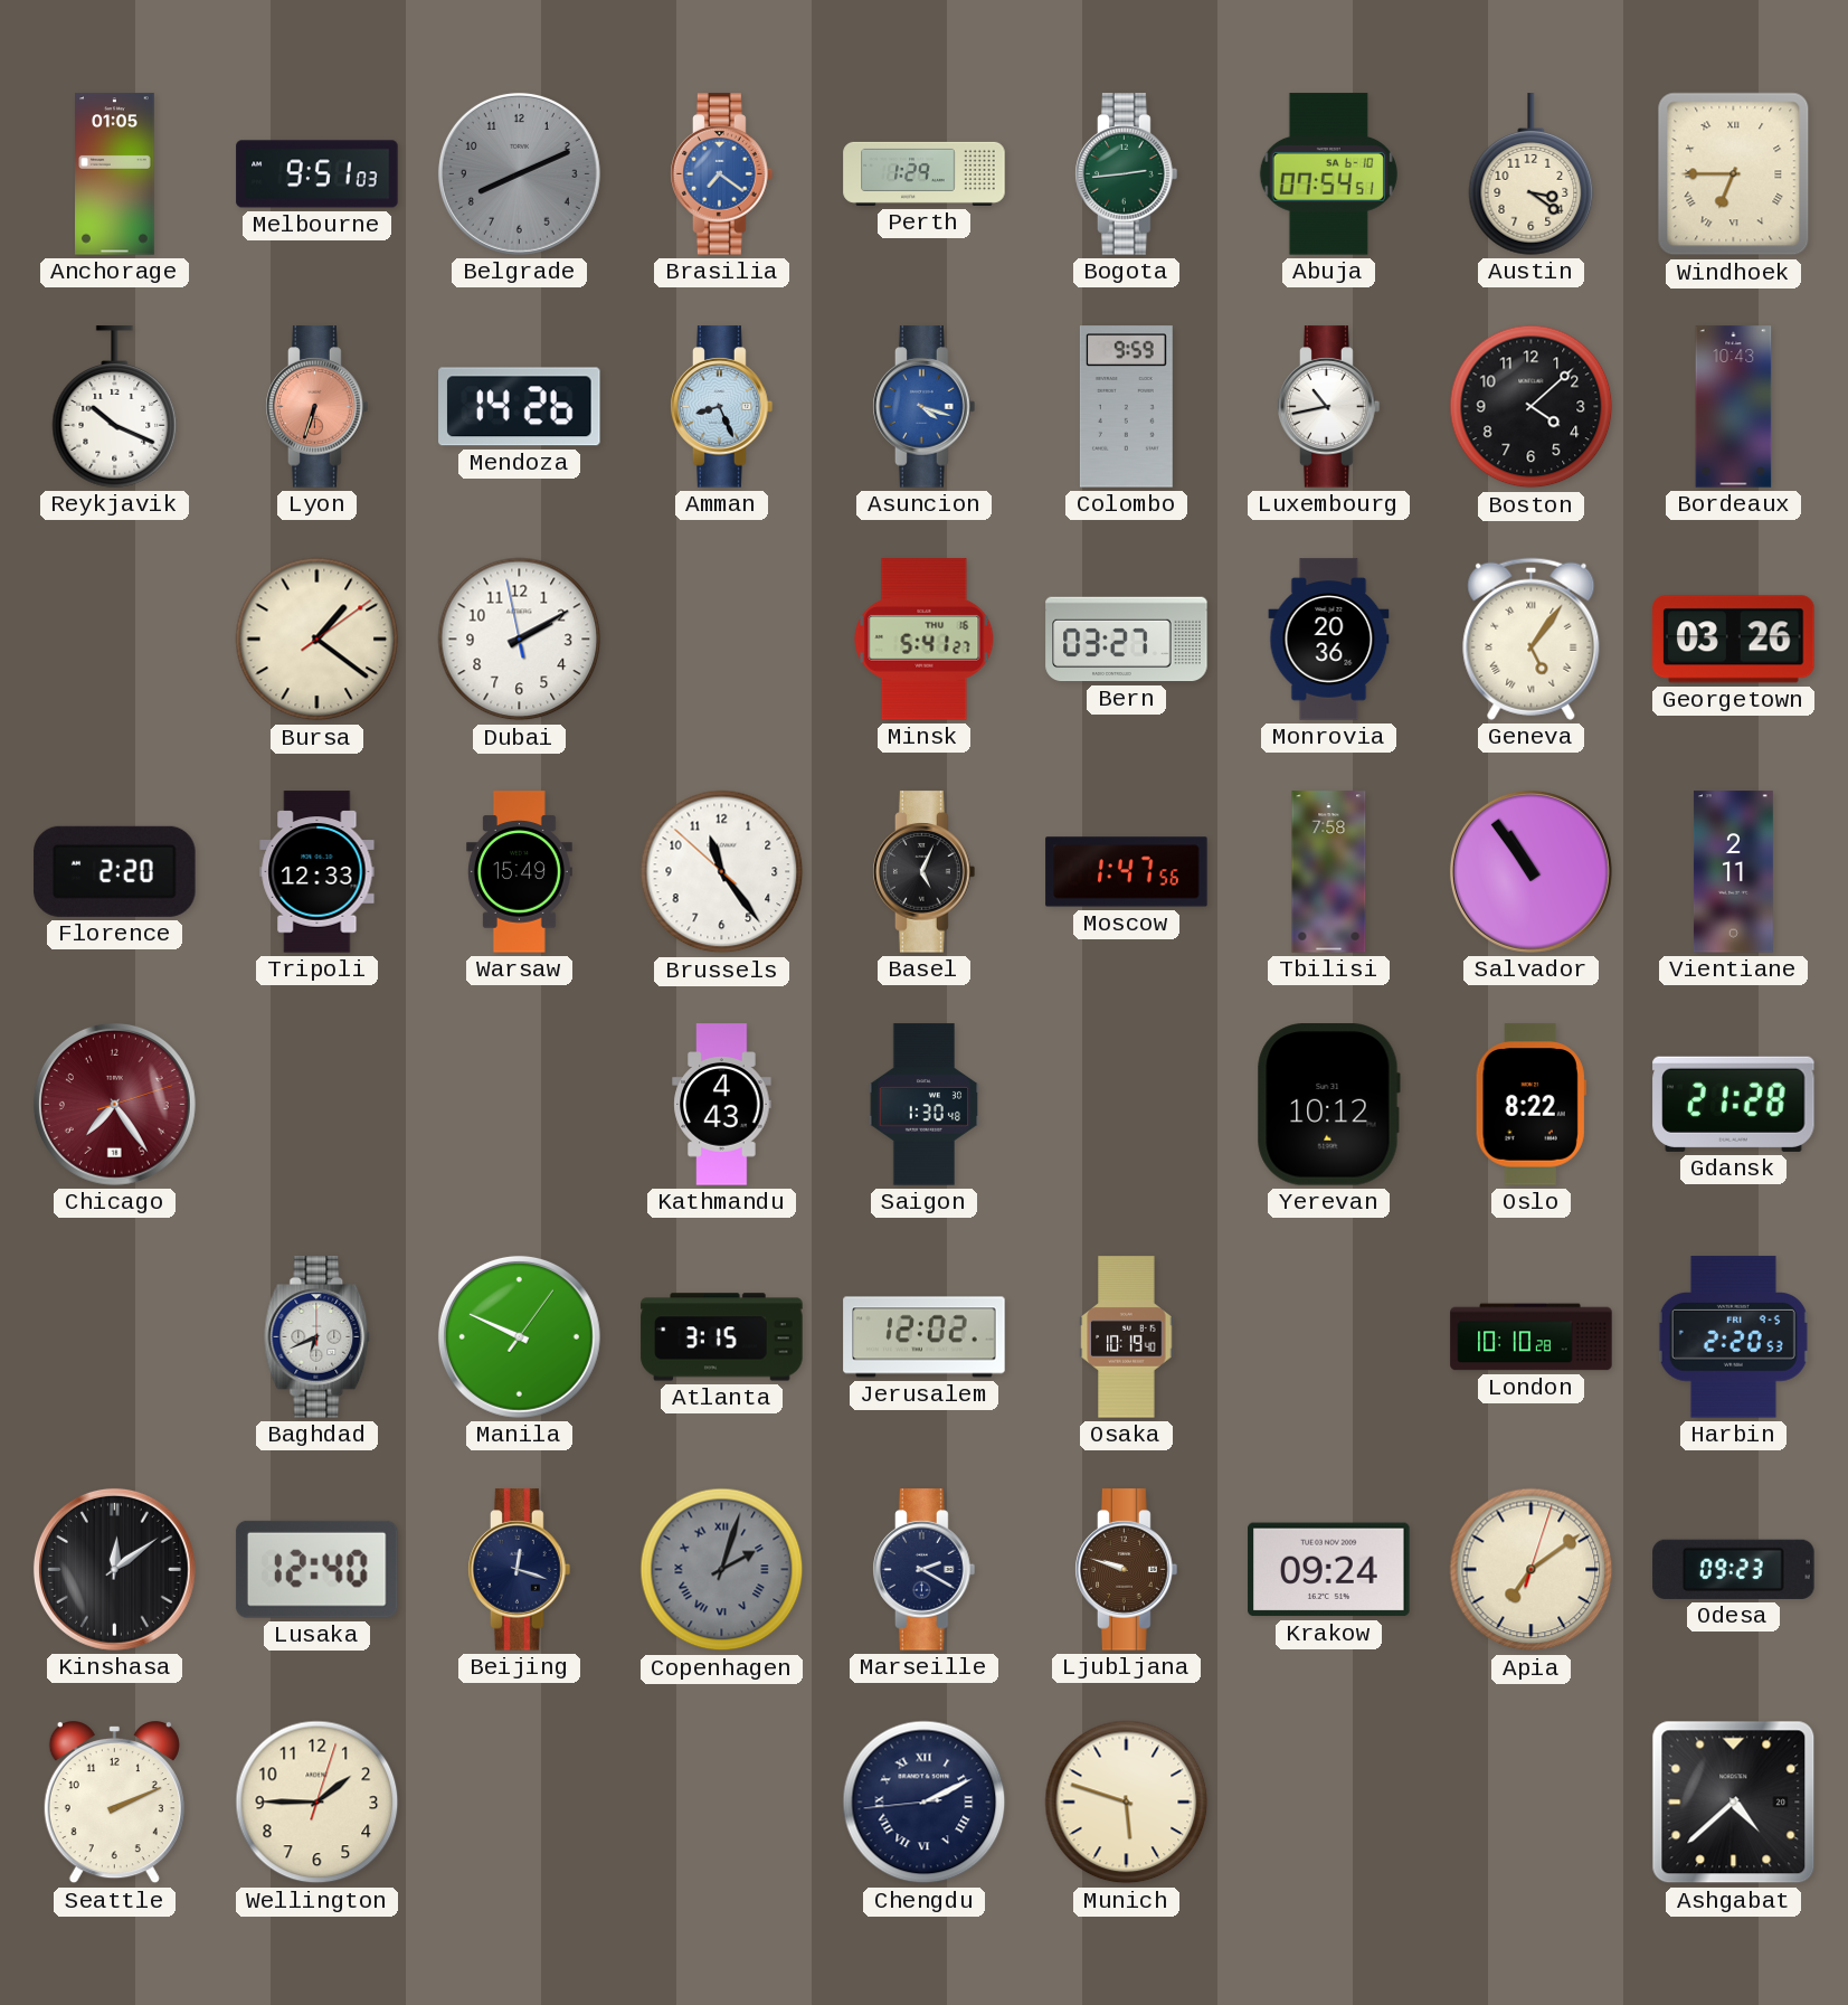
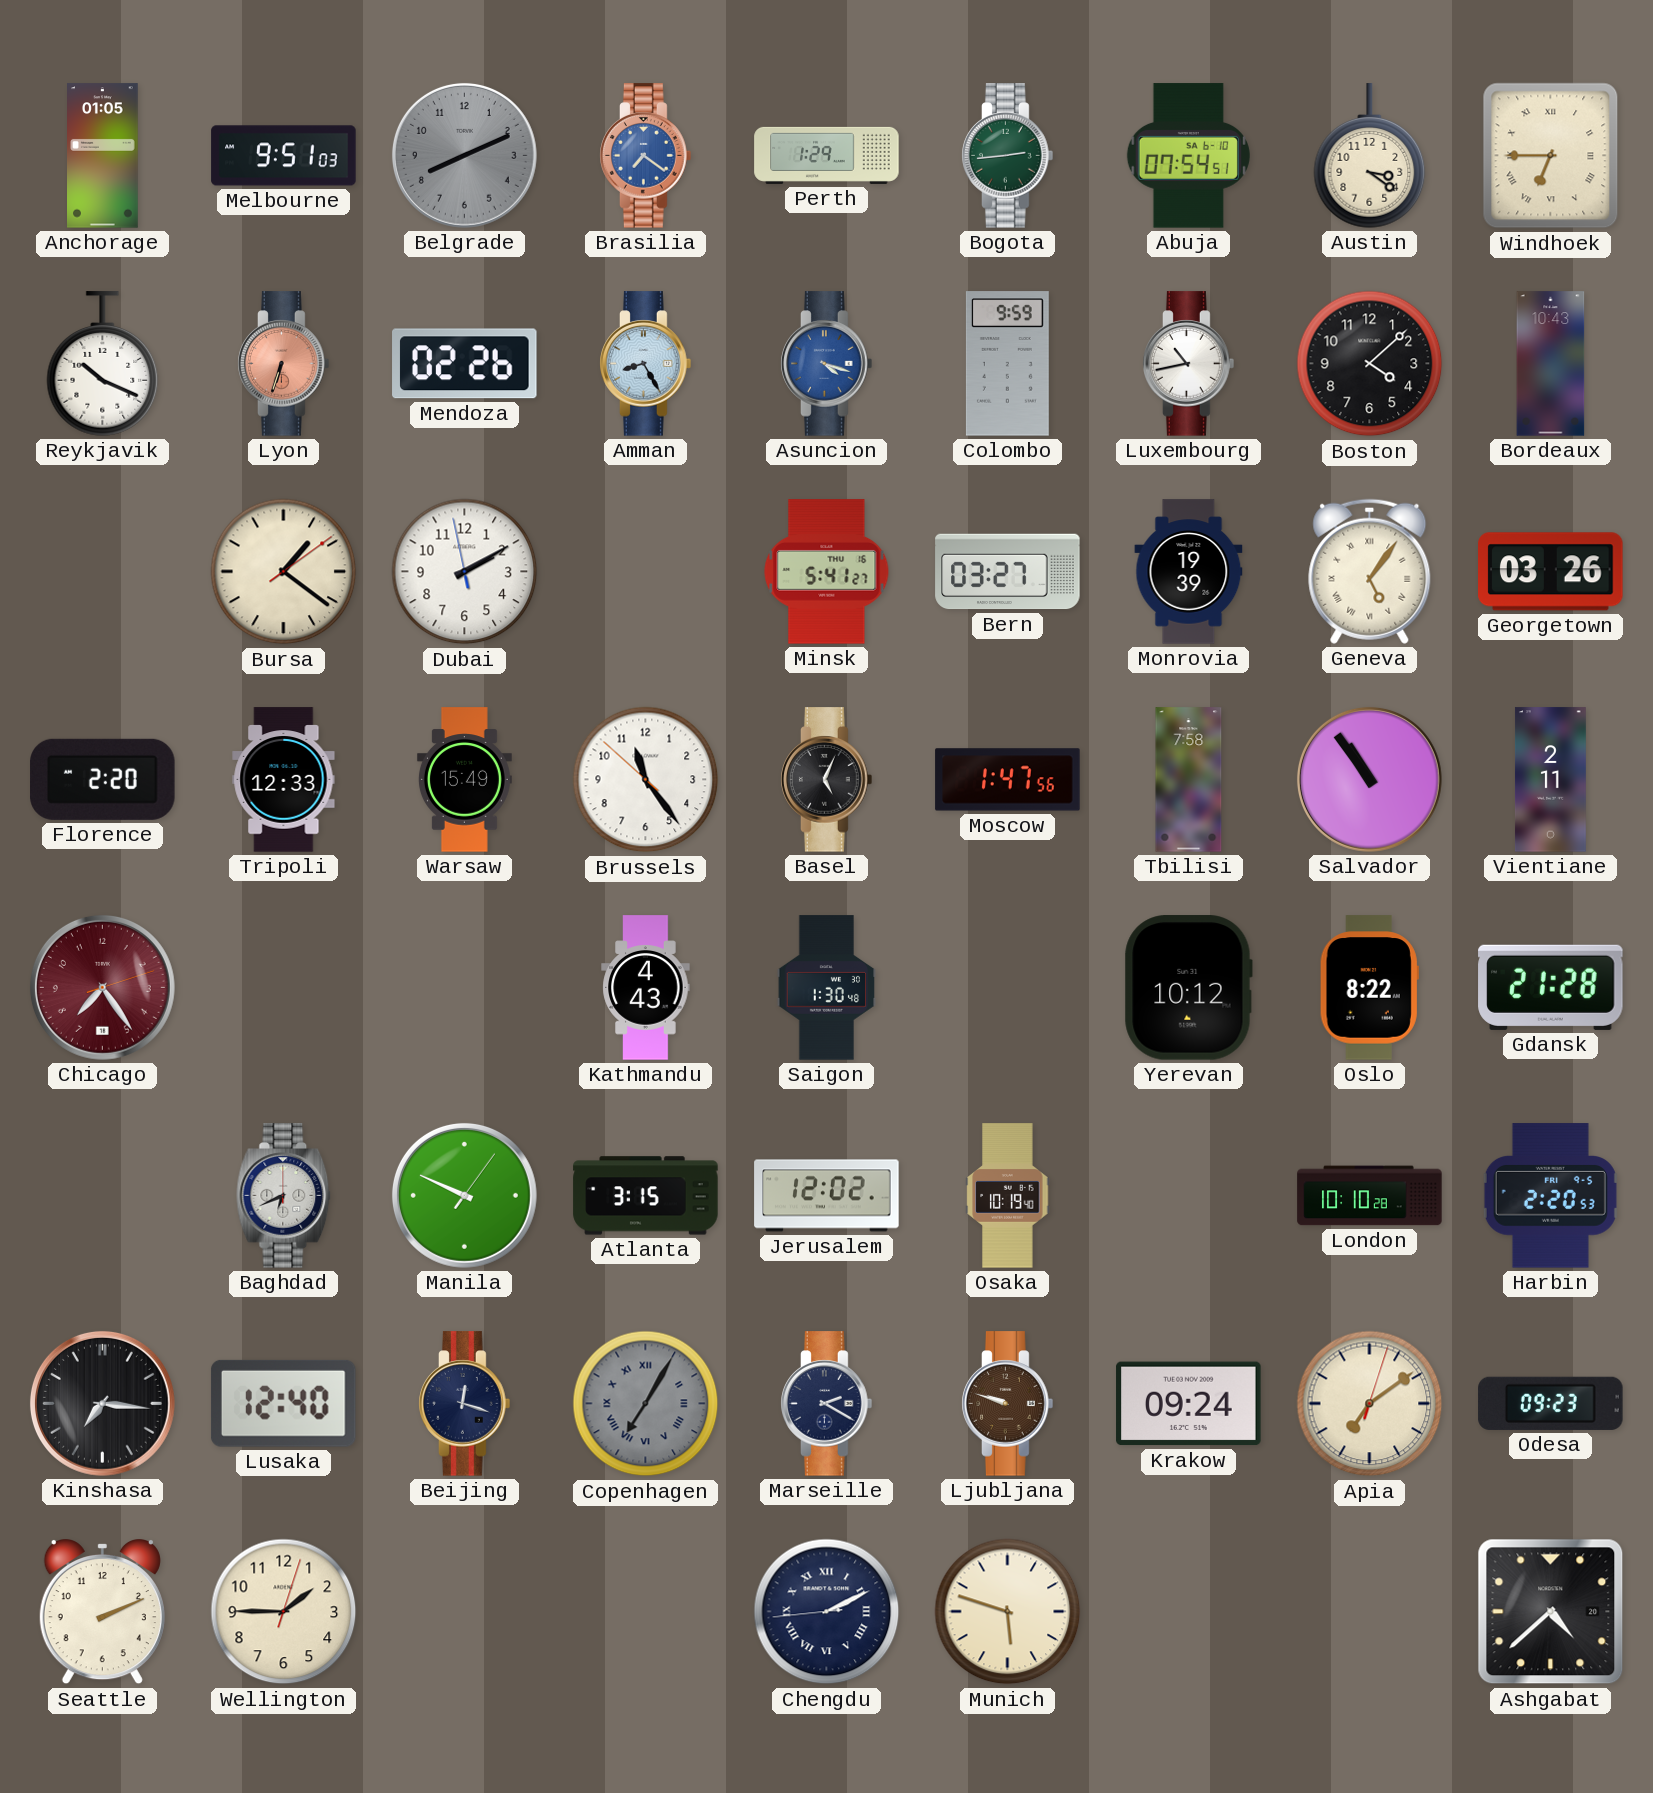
Mendoza: 14:26 -> 02:26
Amman: 8:26 -> 8:25
Monrovia: 20:36 -> 19:39
Kinshasa: 12:09 -> 7:16
Copenhagen: 2:03 -> 7:05
